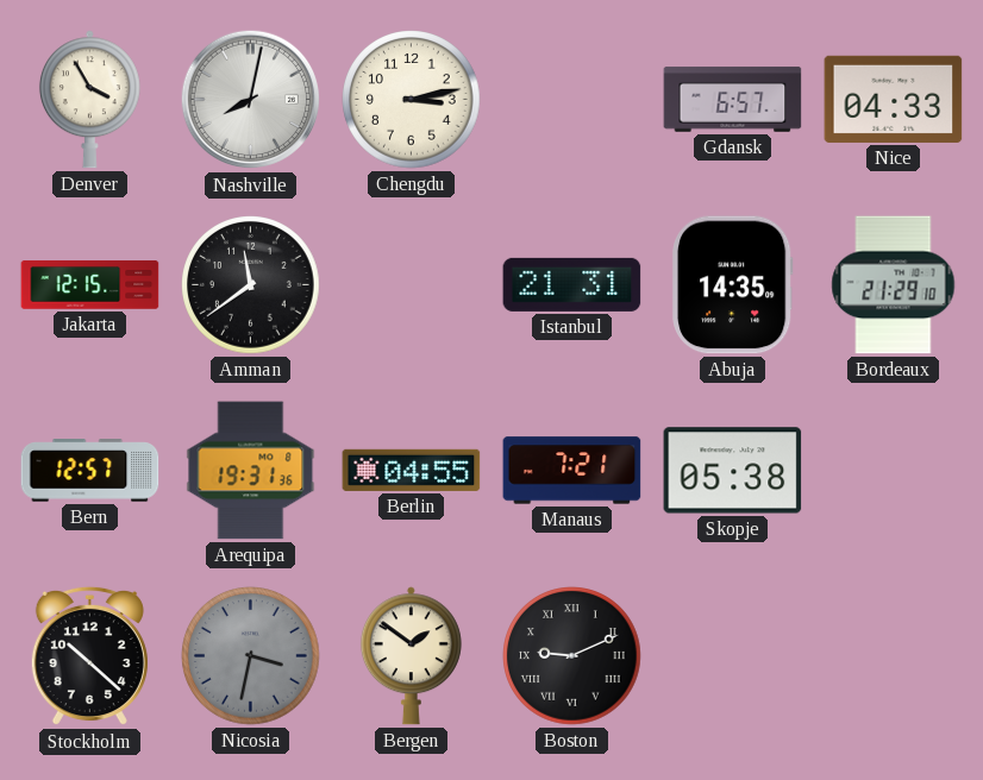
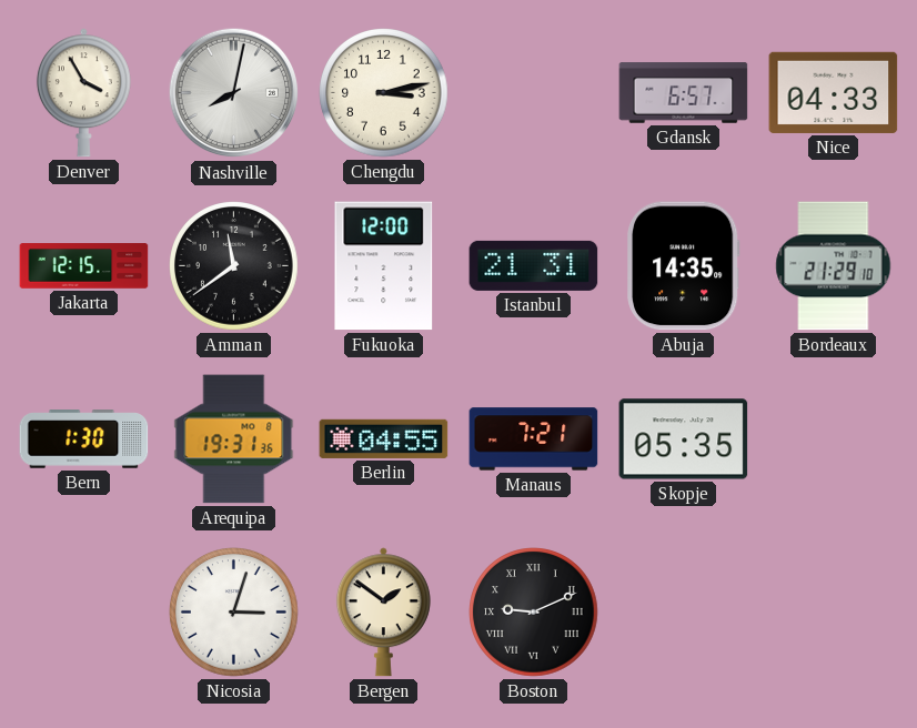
Fukuoka: none -> 12:00
Bern: 12:57 -> 1:30
Skopje: 05:38 -> 05:35
Stockholm: 10:22 -> none
Nicosia: 3:32 -> 3:03
Nicosia dial: grey -> white
